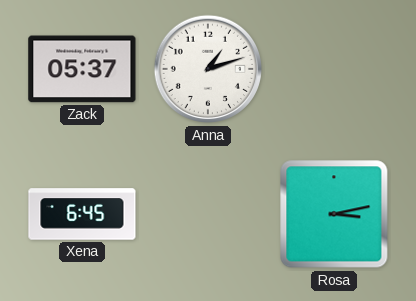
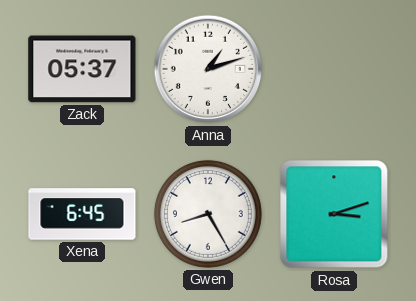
Gwen: none -> 8:25
Rosa: 3:13 -> 3:12
